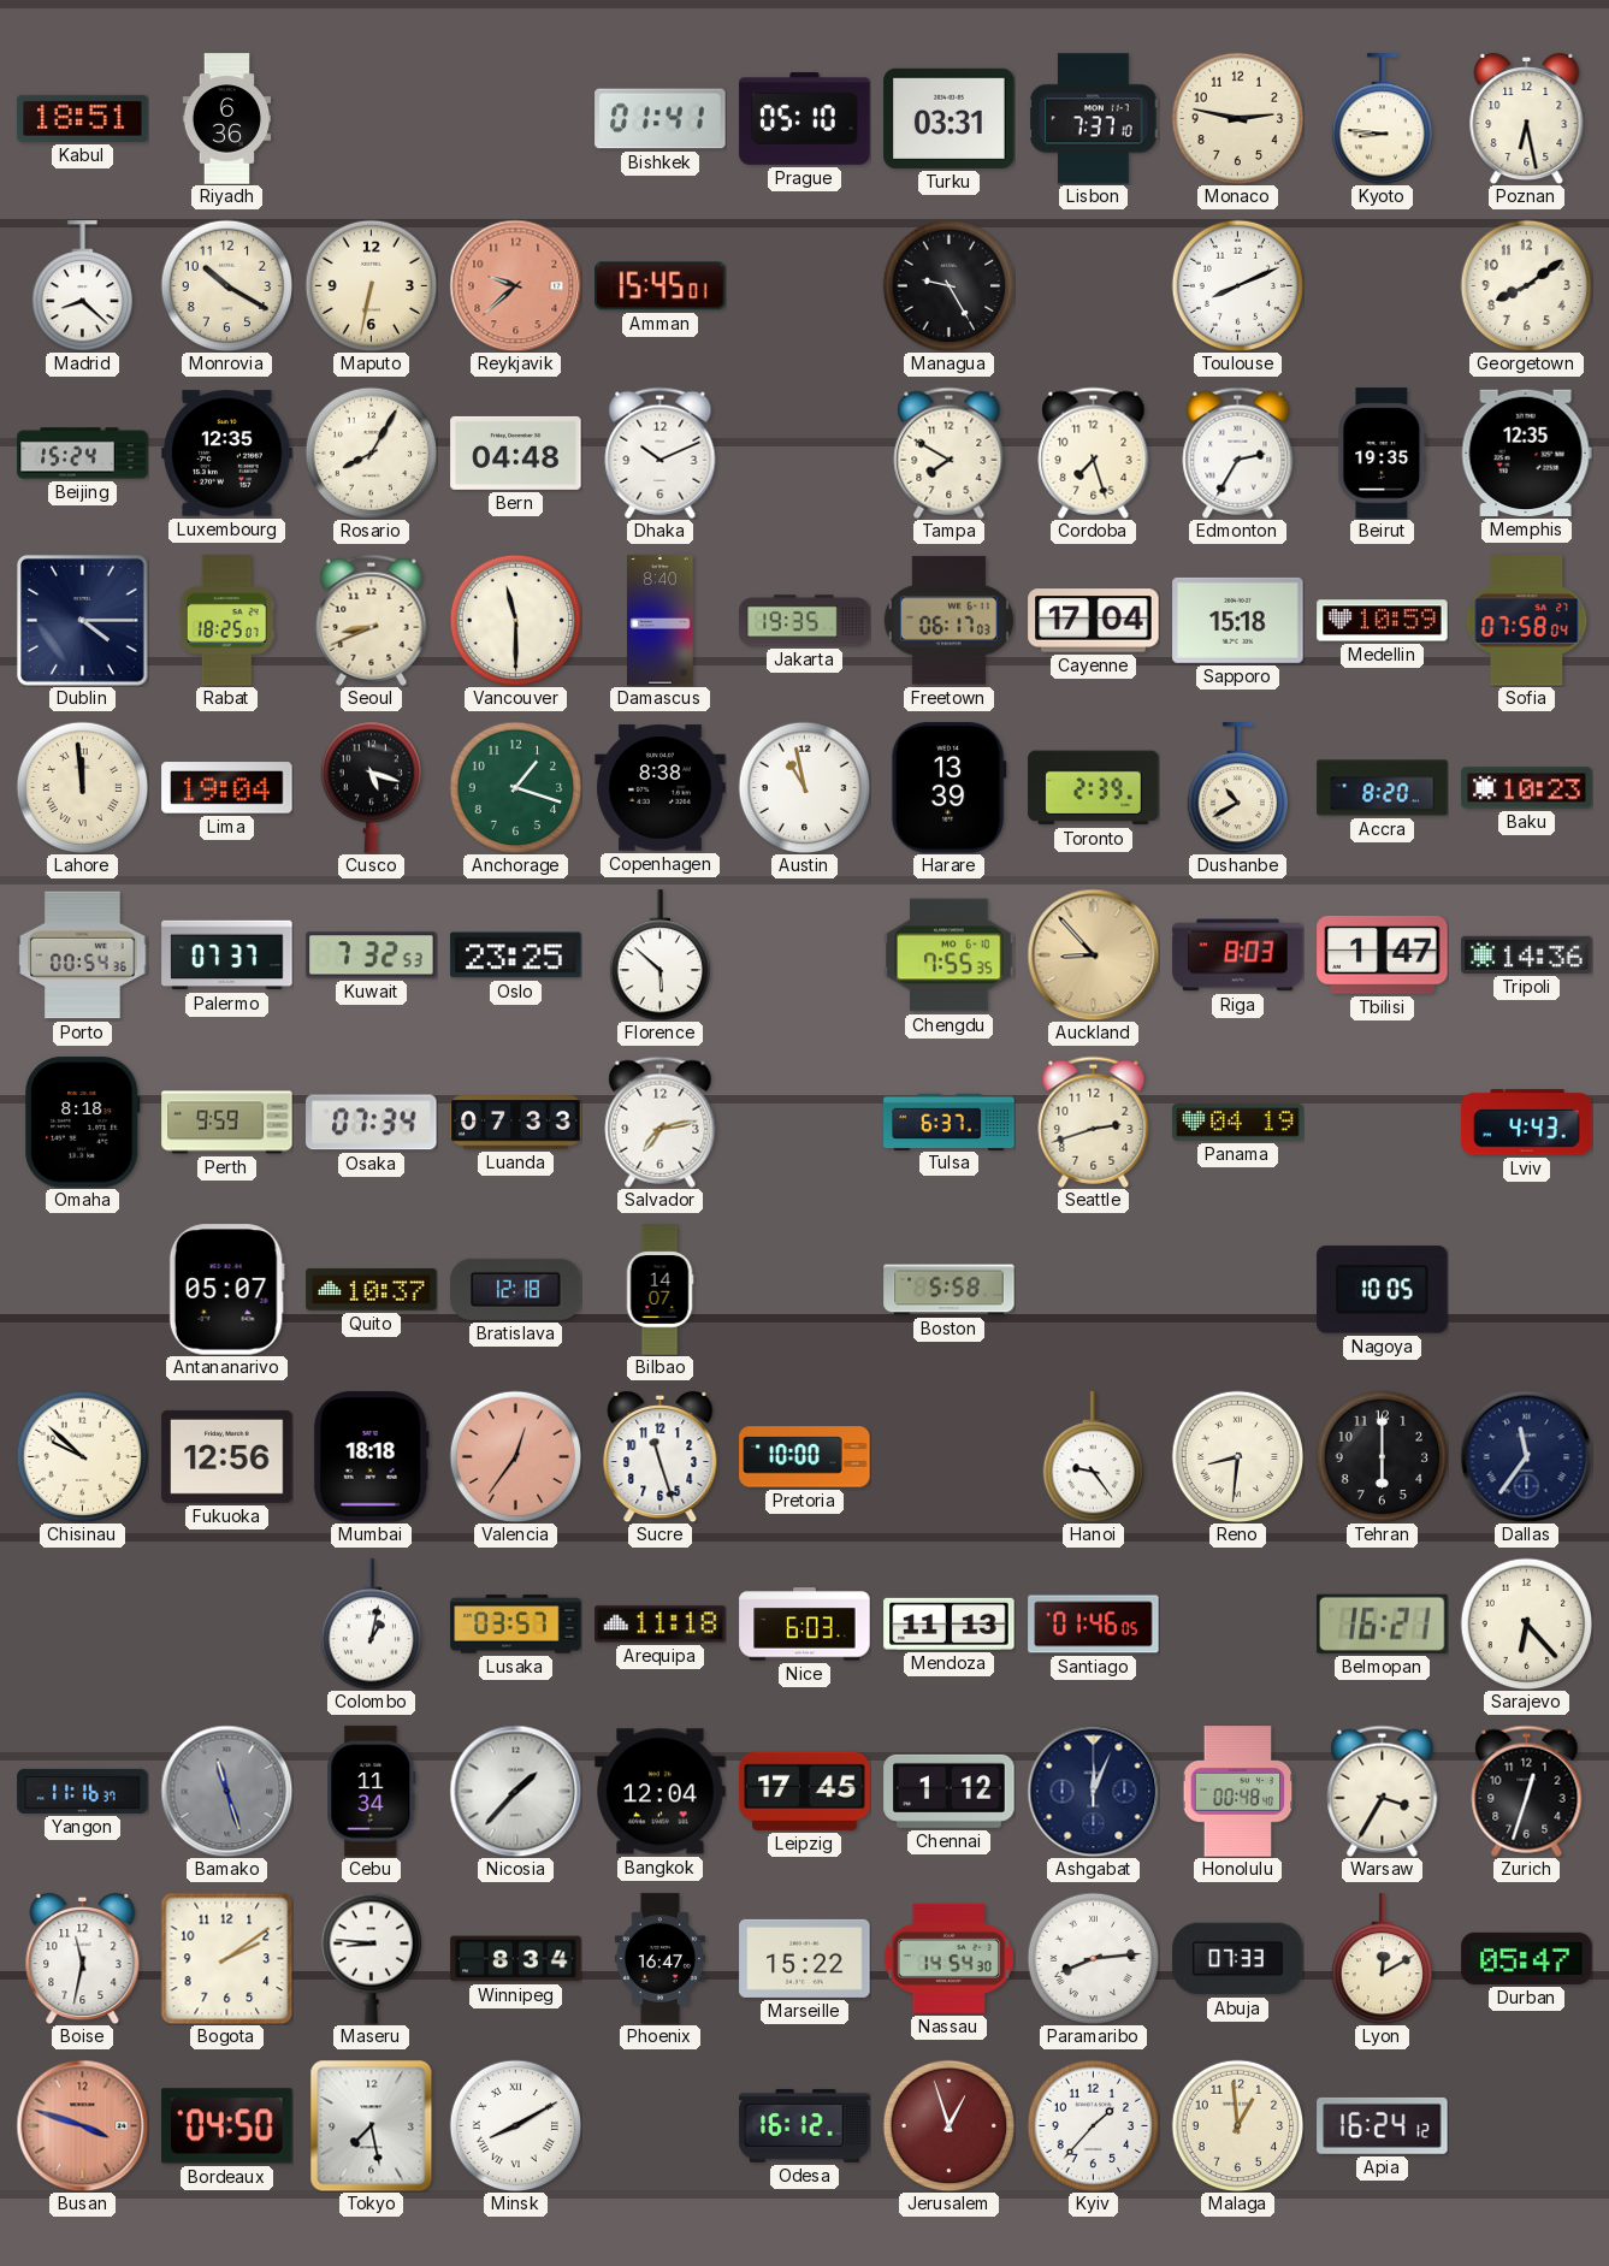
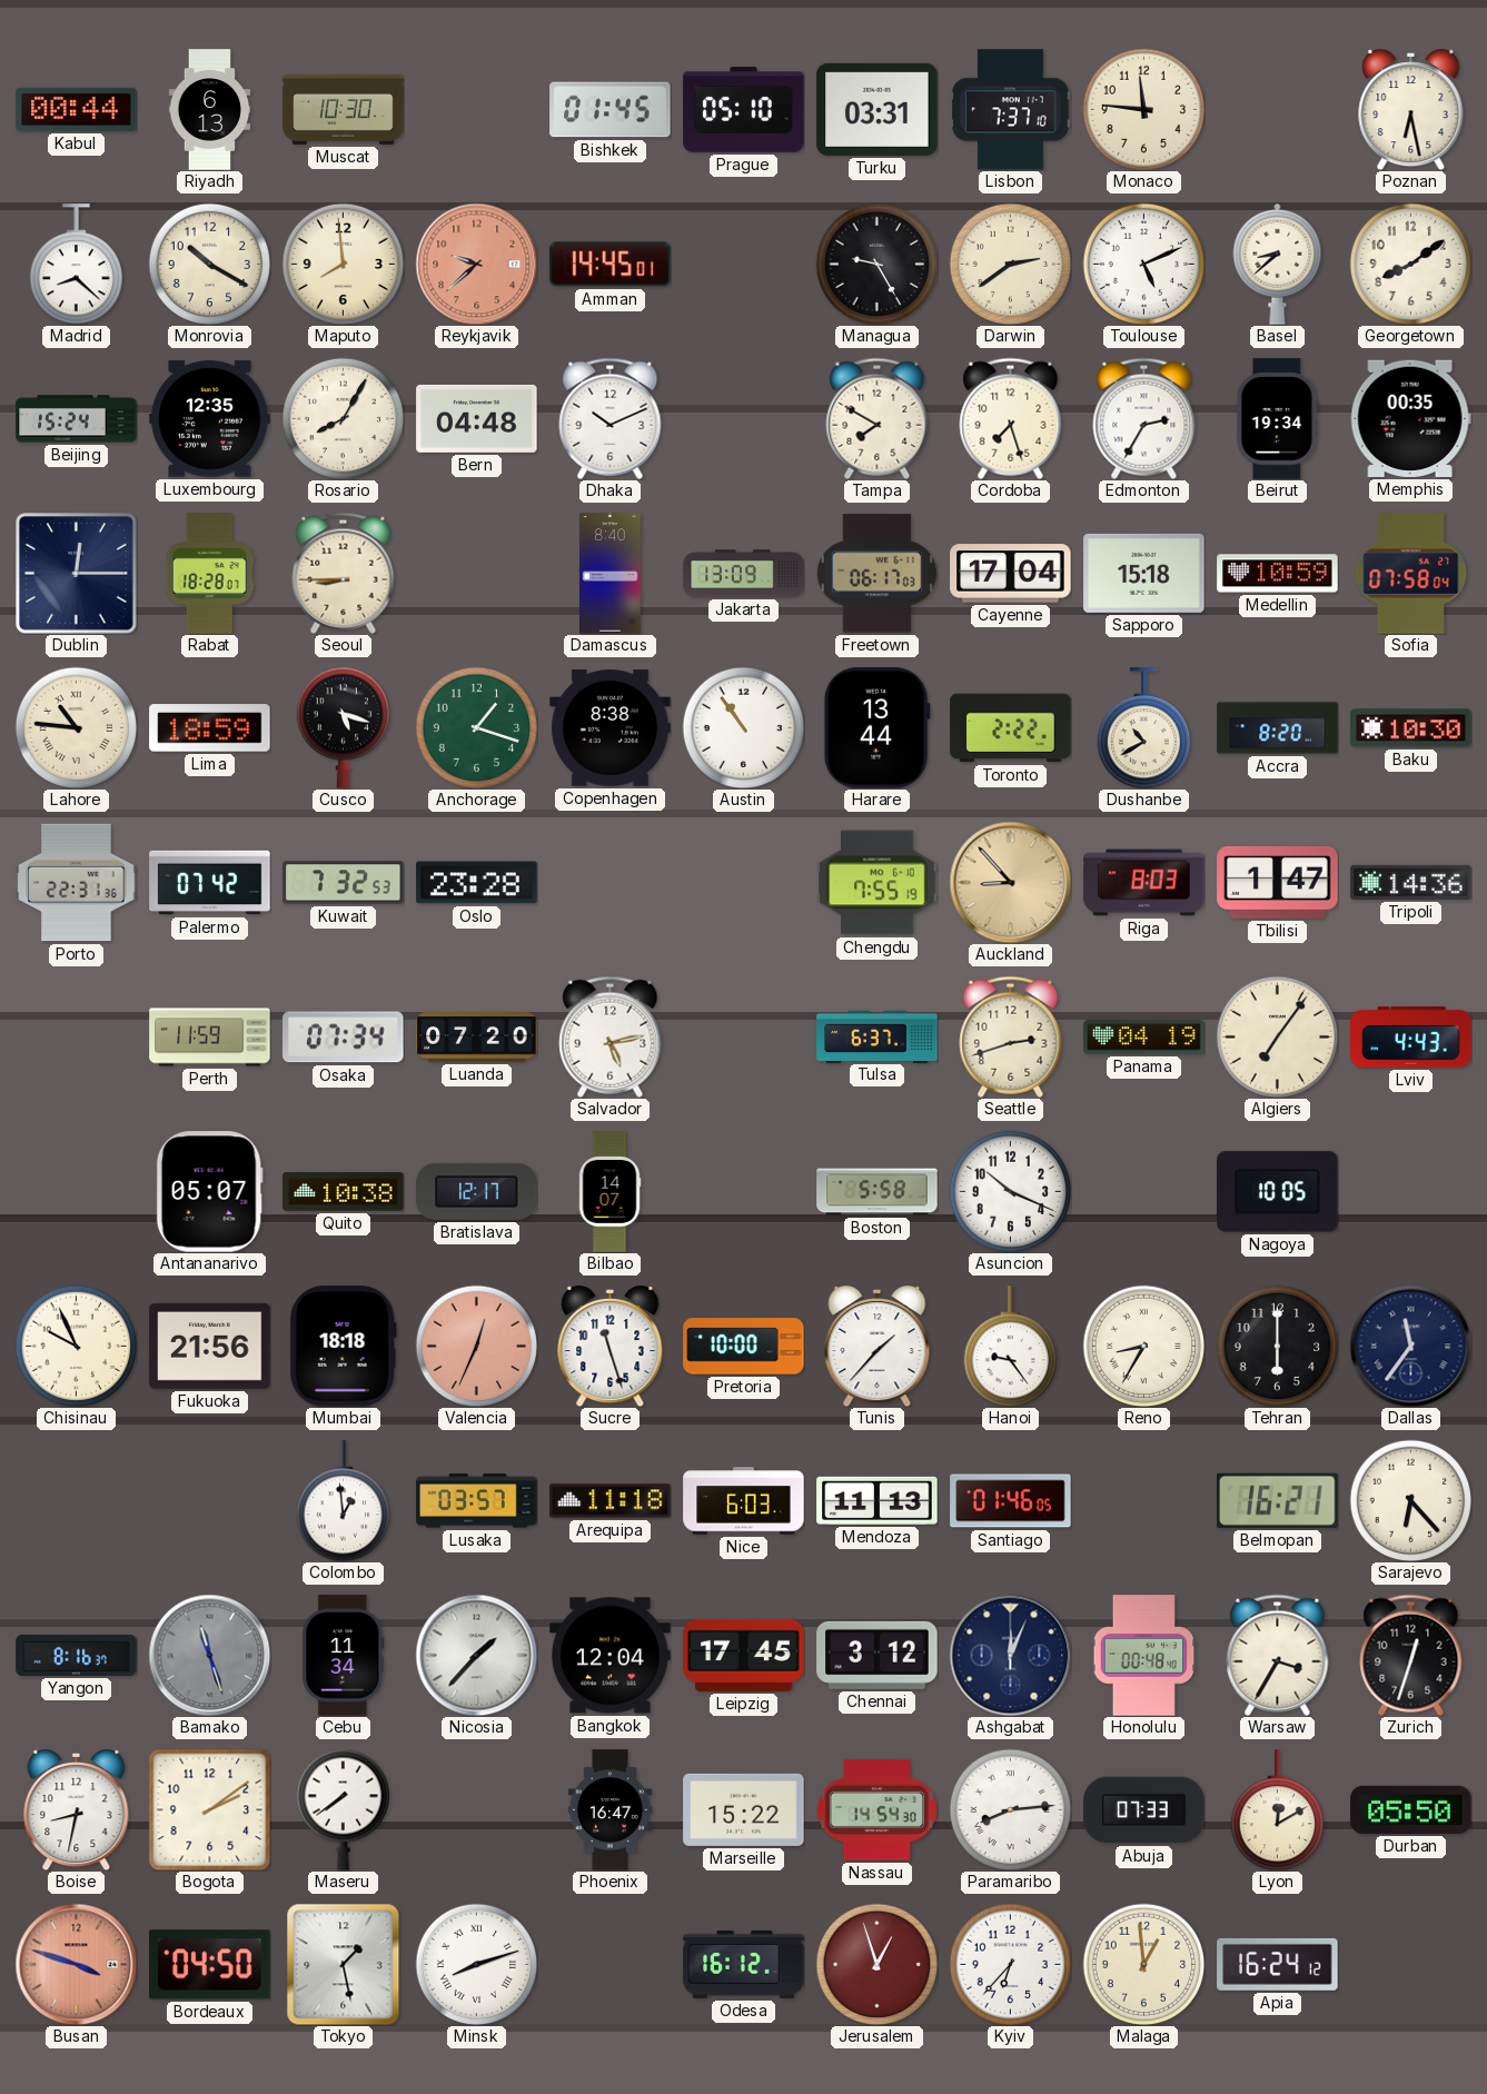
Kabul: 18:51 -> 00:44
Riyadh: 6:36 -> 6:13
Muscat: none -> 10:30
Bishkek: 01:41 -> 01:45
Monaco: 2:47 -> 11:46
Kyoto: 8:46 -> none
Maputo: 6:32 -> 7:59
Amman: 15:45 -> 14:45
Darwin: none -> 2:39
Toulouse: 8:11 -> 5:11
Basel: none -> 8:38
Beirut: 19:35 -> 19:34
Memphis: 12:35 -> 00:35
Dublin: 4:15 -> 12:15
Rabat: 18:25 -> 18:28
Seoul: 8:41 -> 8:45
Vancouver: 11:30 -> none
Jakarta: 19:35 -> 13:09
Lahore: 11:59 -> 10:46
Lima: 19:04 -> 18:59
Austin: 10:58 -> 10:54
Harare: 13:39 -> 13:44
Toronto: 2:39 -> 2:22
Baku: 10:23 -> 10:30
Porto: 00:54 -> 22:31
Palermo: 07:37 -> 07:42
Oslo: 23:25 -> 23:28
Florence: 5:52 -> none
Chengdu: 7:55:35 -> 7:55:19
Omaha: 8:18 -> none
Perth: 9:59 -> 11:59
Luanda: 07:33 -> 07:20
Salvador: 7:13 -> 5:13
Algiers: none -> 7:06
Quito: 10:37 -> 10:38
Bratislava: 12:18 -> 12:17
Asuncion: none -> 10:19
Chisinau: 9:52 -> 9:56
Fukuoka: 12:56 -> 21:56
Valencia: 12:36 -> 12:34
Tunis: none -> 1:37
Reno: 8:31 -> 8:35
Colombo: 1:02 -> 12:59
Yangon: 11:16 -> 8:16
Chennai: 1:12 -> 3:12
Boise: 11:32 -> 8:32
Maseru: 8:46 -> 7:39
Winnipeg: 8:34 -> none
Durban: 05:47 -> 05:50
Tokyo: 7:28 -> 1:28
Minsk: 8:10 -> 8:12
Kyiv: 1:37 -> 6:37
